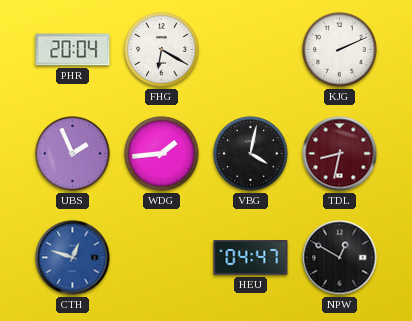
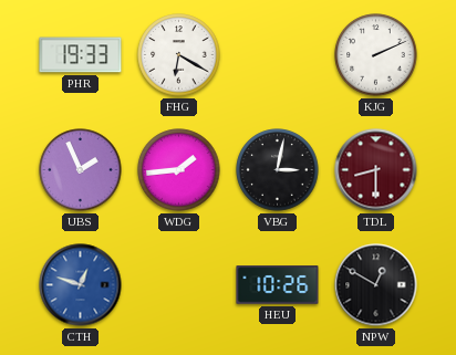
PHR: 20:04 -> 19:33
VBG: 4:02 -> 3:02
TDL: 8:32 -> 8:30
HEU: 04:47 -> 10:26
